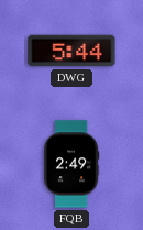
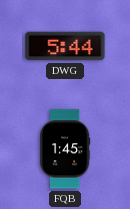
FQB: 2:49 -> 1:45
